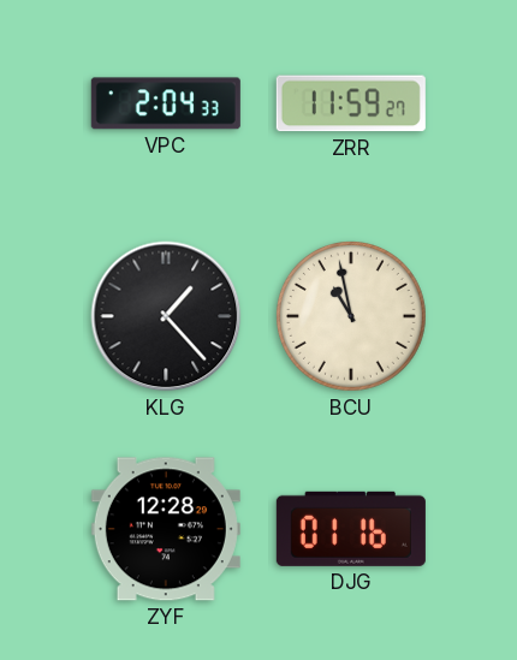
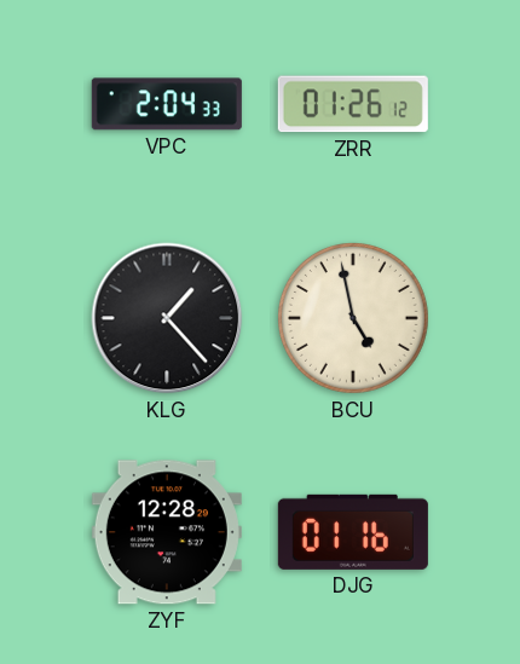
ZRR: 11:59 -> 01:26
BCU: 10:58 -> 4:58
